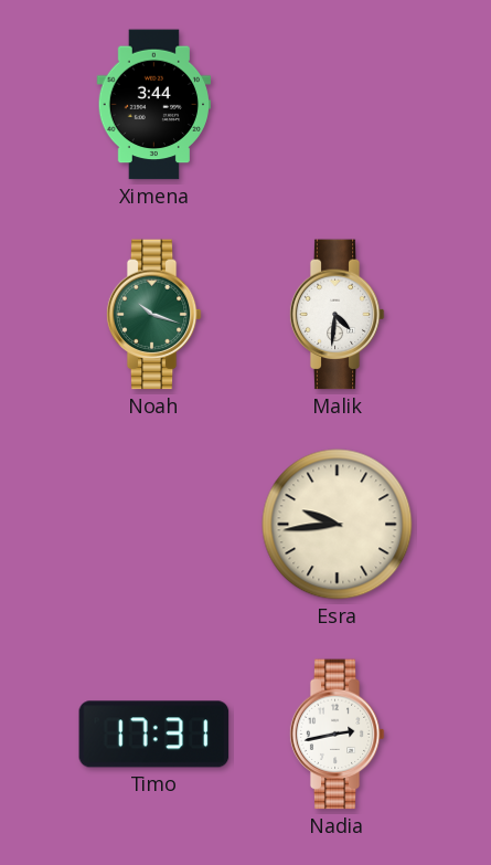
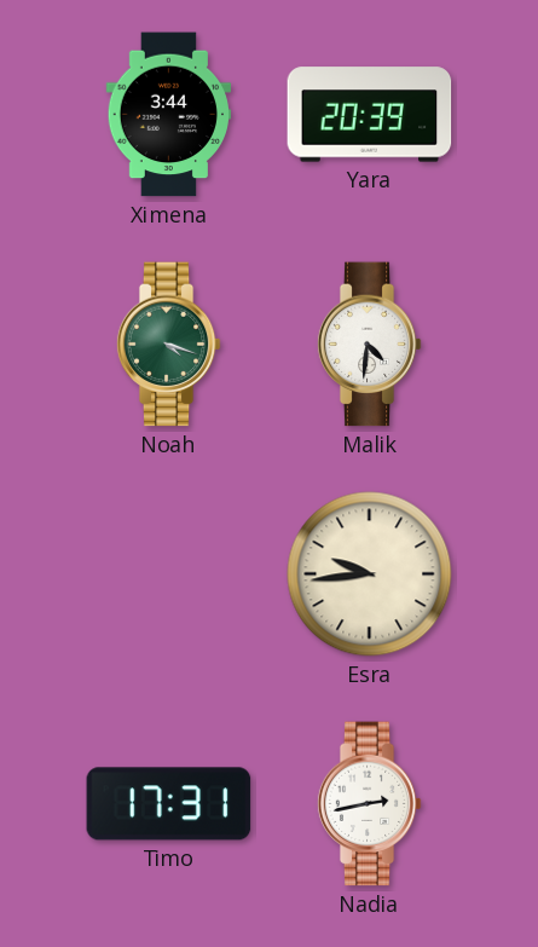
Yara: none -> 20:39
Noah: 10:18 -> 4:18
